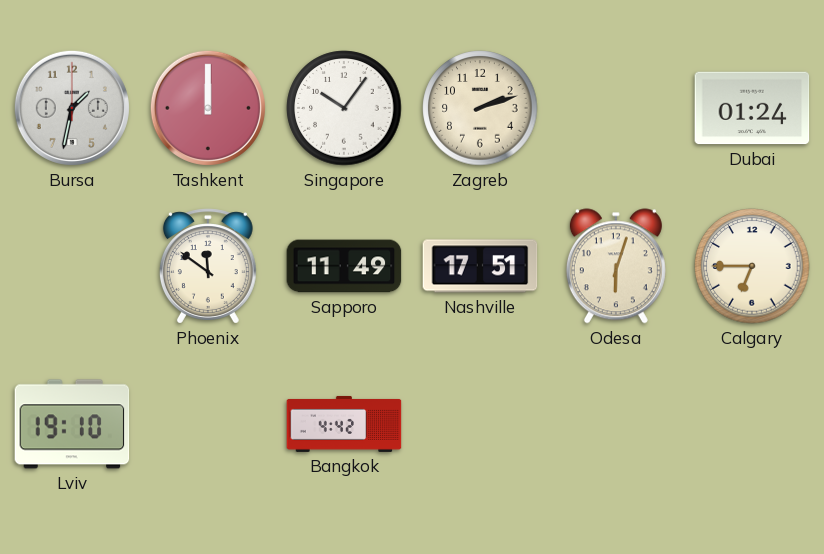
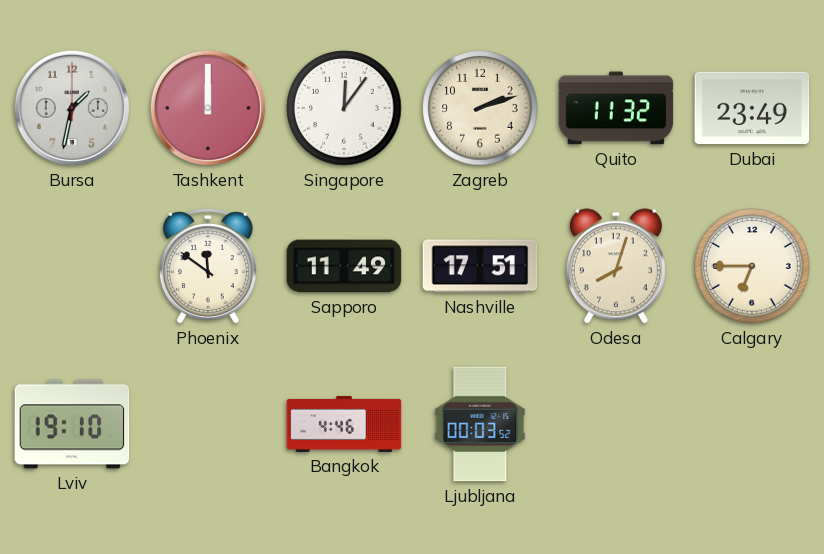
Singapore: 10:06 -> 12:06
Quito: none -> 11:32
Dubai: 01:24 -> 23:49
Odesa: 6:03 -> 8:03
Bangkok: 4:42 -> 4:46
Ljubljana: none -> 00:03
